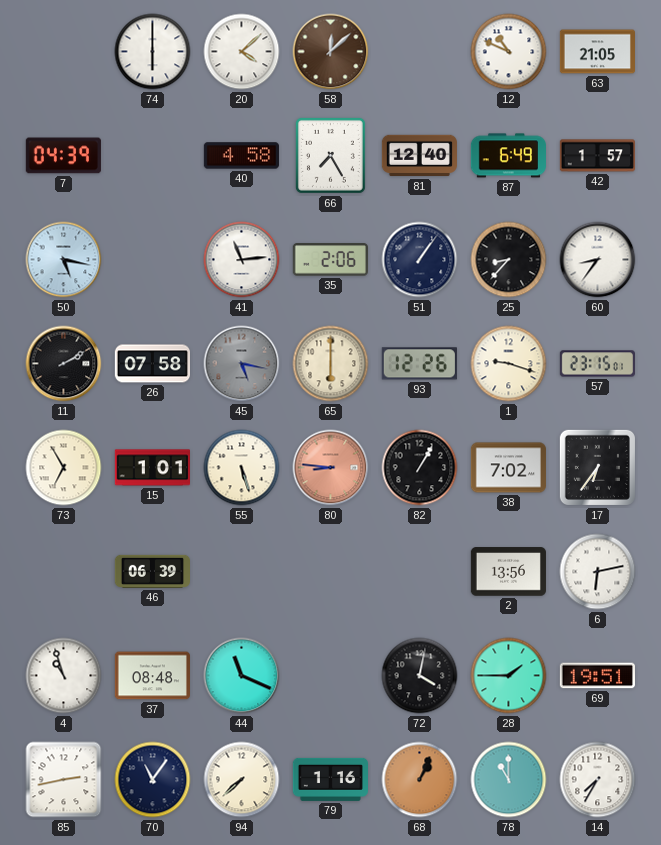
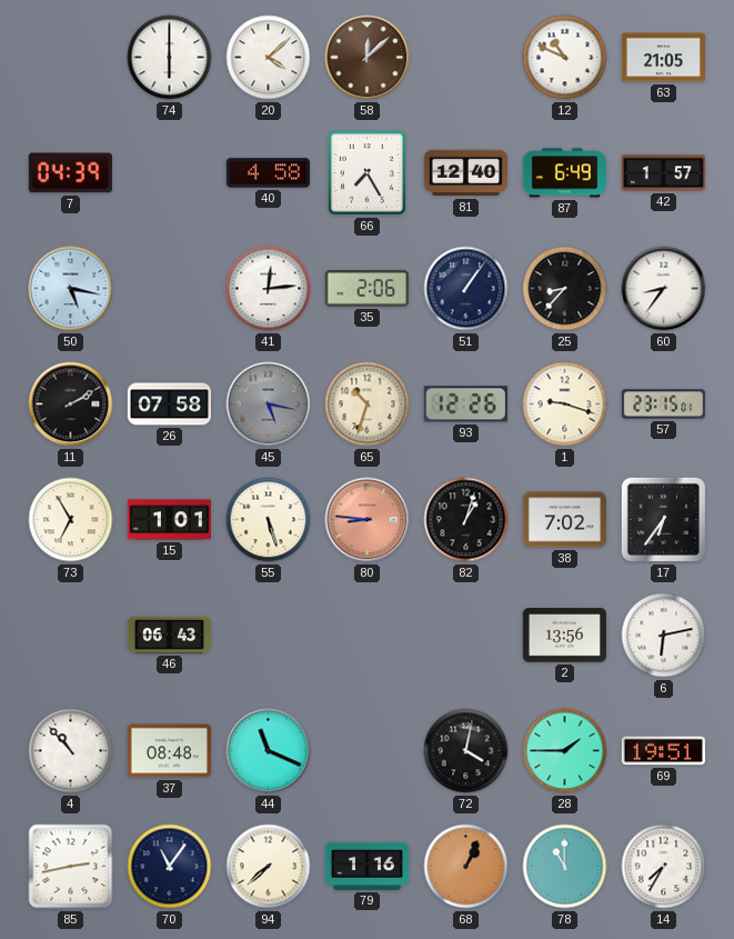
41: 11:14 -> 12:14
65: 6:00 -> 10:33
82: 1:05 -> 1:03
46: 06:39 -> 06:43
4: 10:57 -> 10:53
